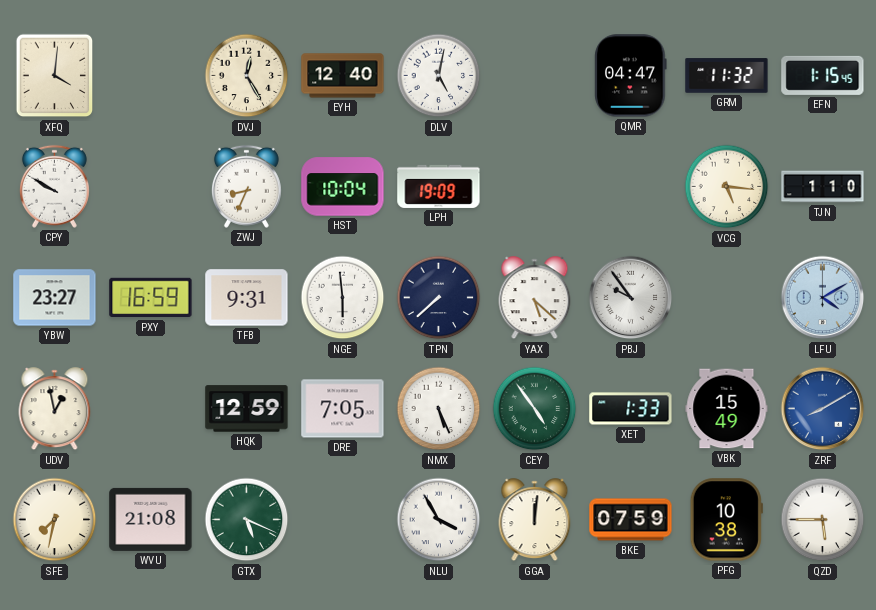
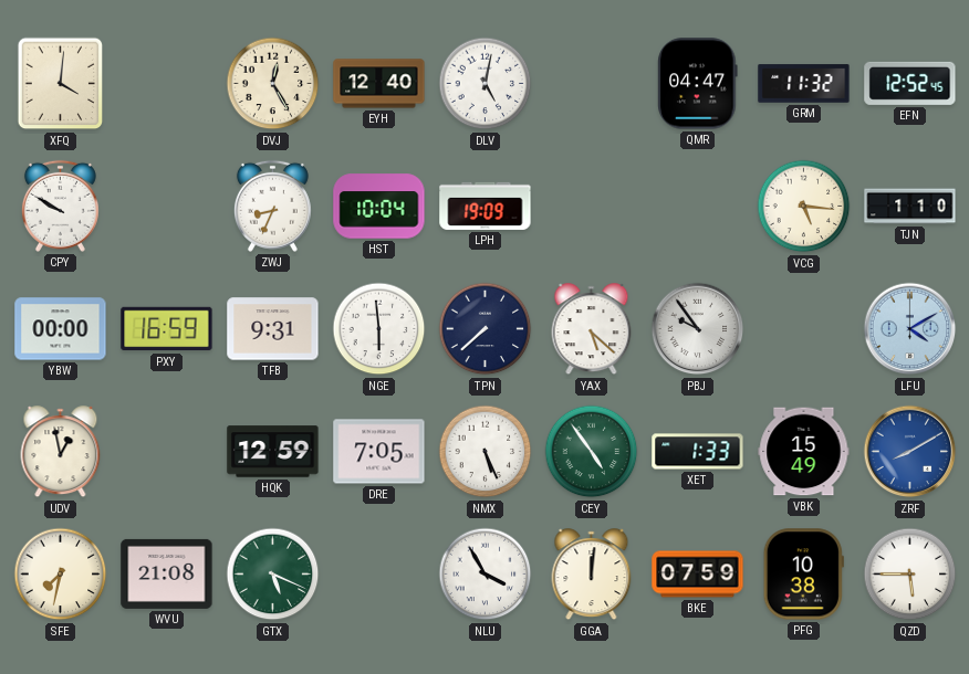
EFN: 1:15 -> 12:52
YBW: 23:27 -> 00:00
